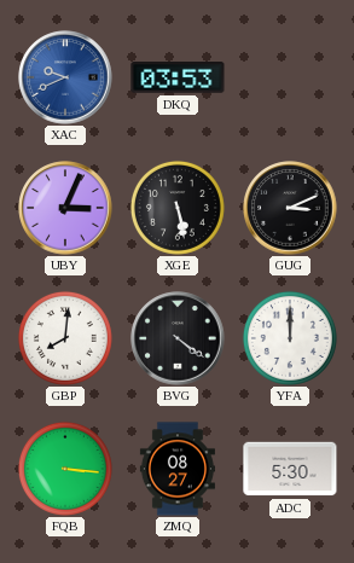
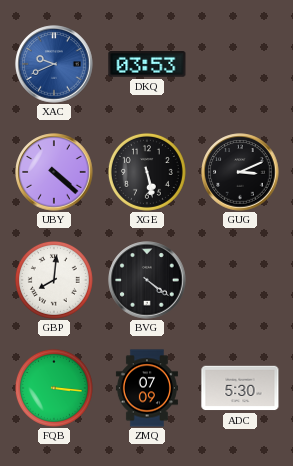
UBY: 3:04 -> 4:22
YFA: 12:00 -> none
ZMQ: 08:27 -> 07:09
